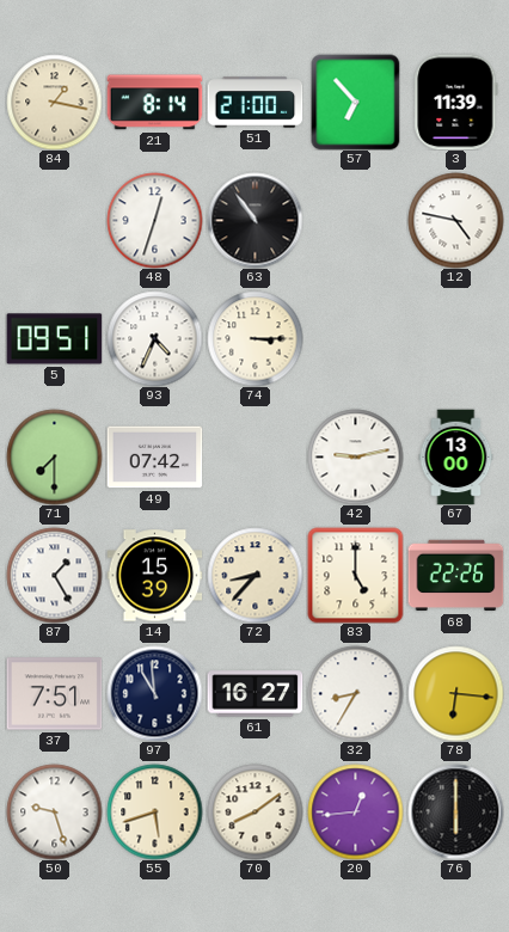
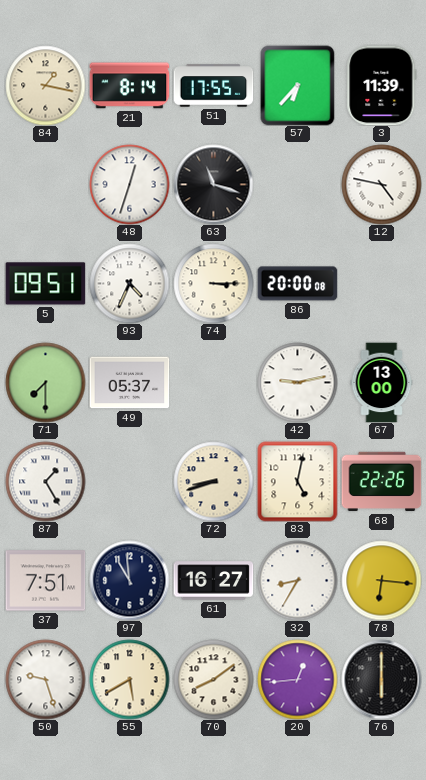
51: 21:00 -> 17:55
57: 6:53 -> 6:37
63: 10:54 -> 11:18
86: none -> 20:00
49: 07:42 -> 05:37
14: 15:39 -> none
72: 8:37 -> 8:42
83: 5:00 -> 5:02
55: 5:42 -> 5:40
